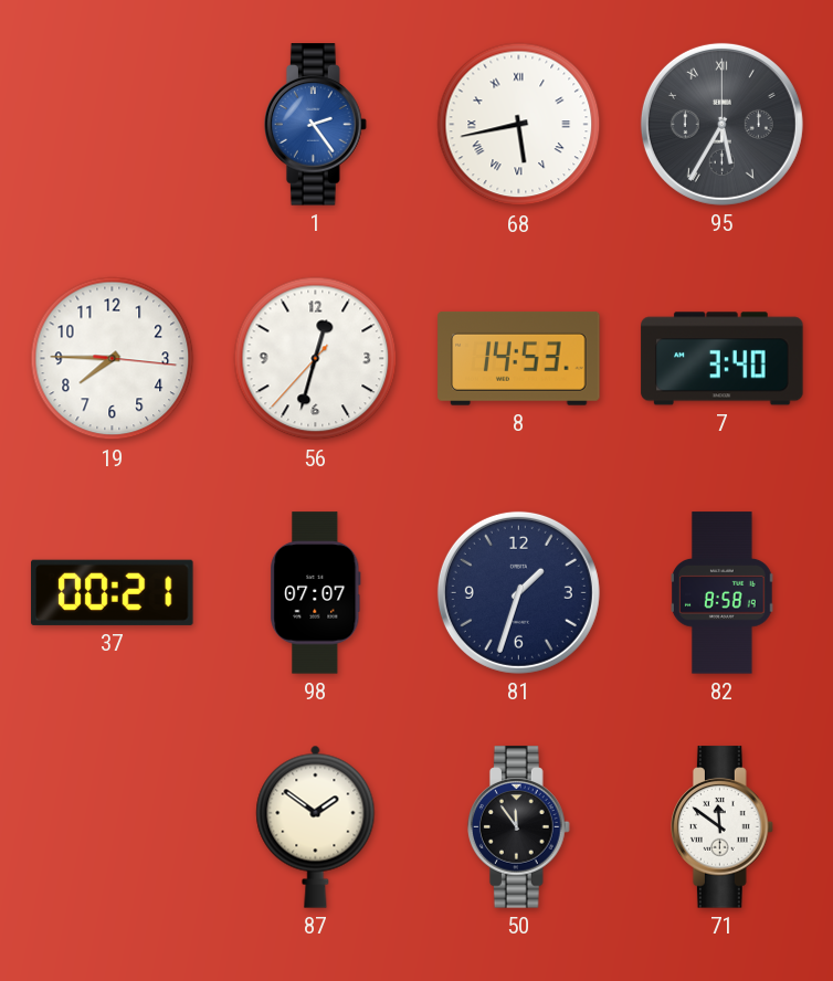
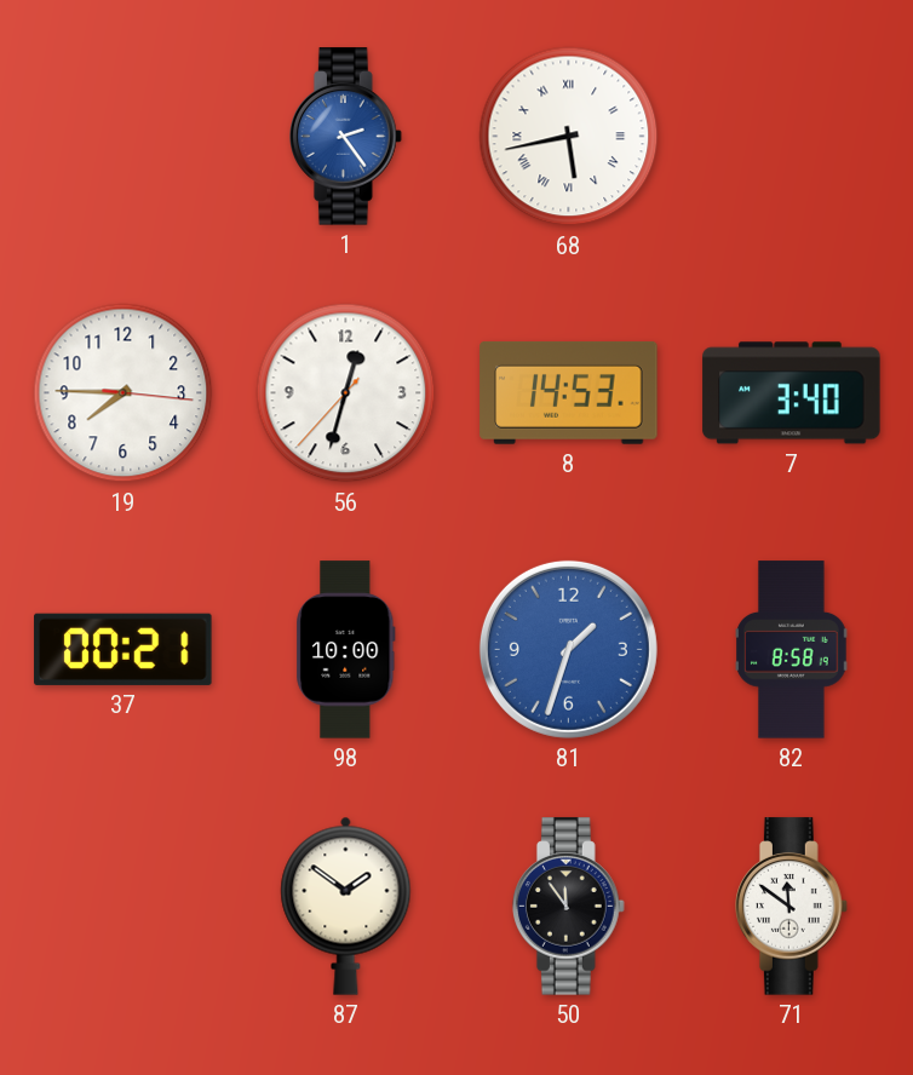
95: 5:35 -> none
98: 07:07 -> 10:00
81 dial: navy -> blue
